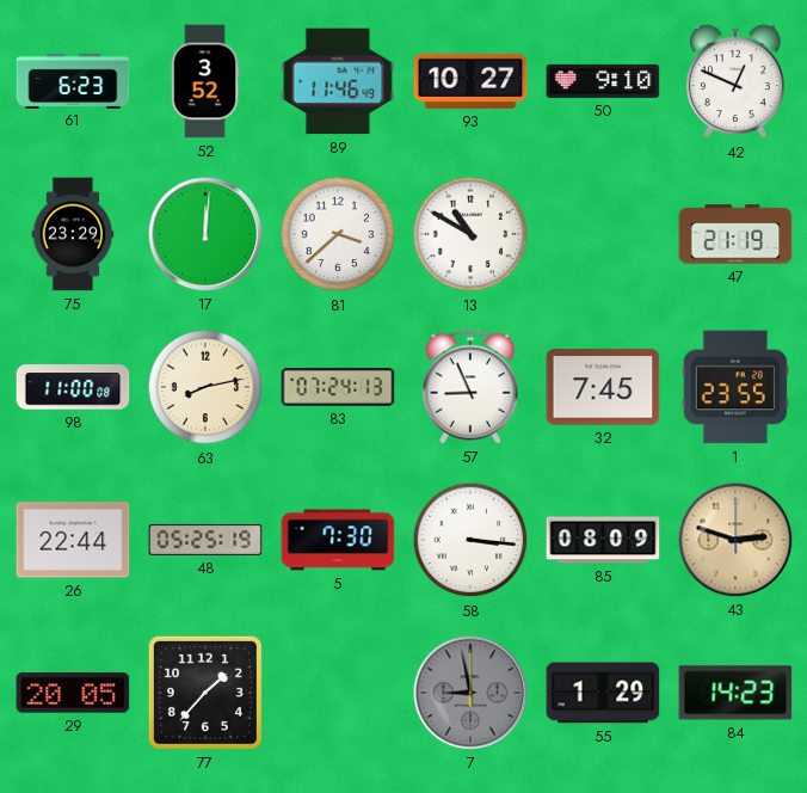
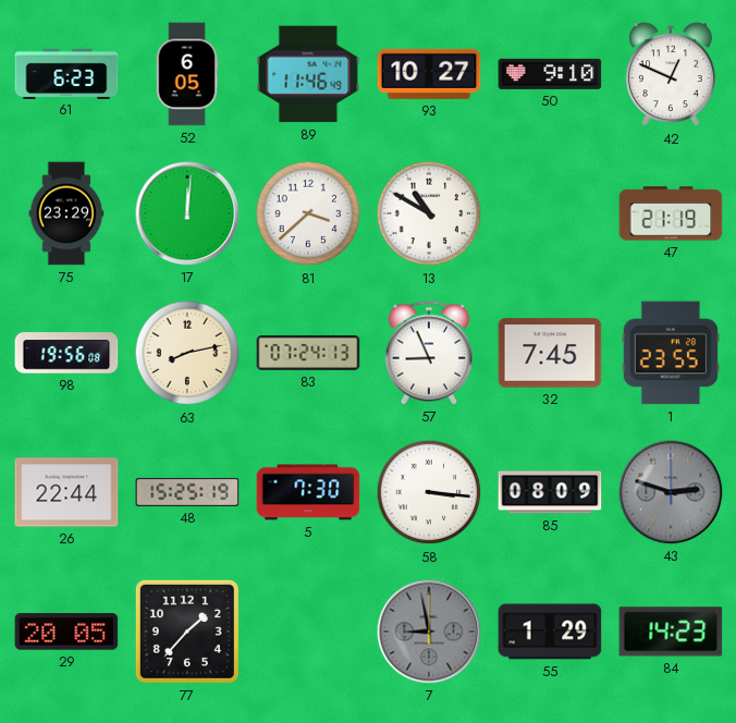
52: 3:52 -> 6:05
98: 11:00 -> 19:56
48: 05:25 -> 15:25
43 dial: champagne -> grey
